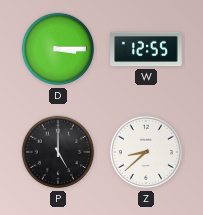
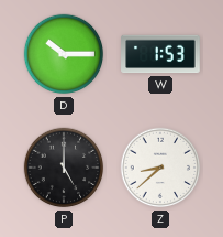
D: 3:15 -> 10:15
W: 12:55 -> 1:53
